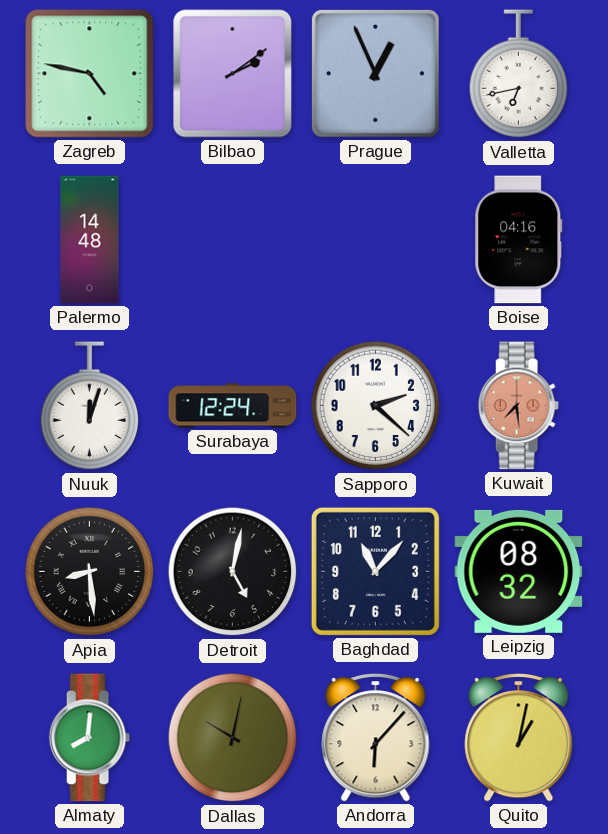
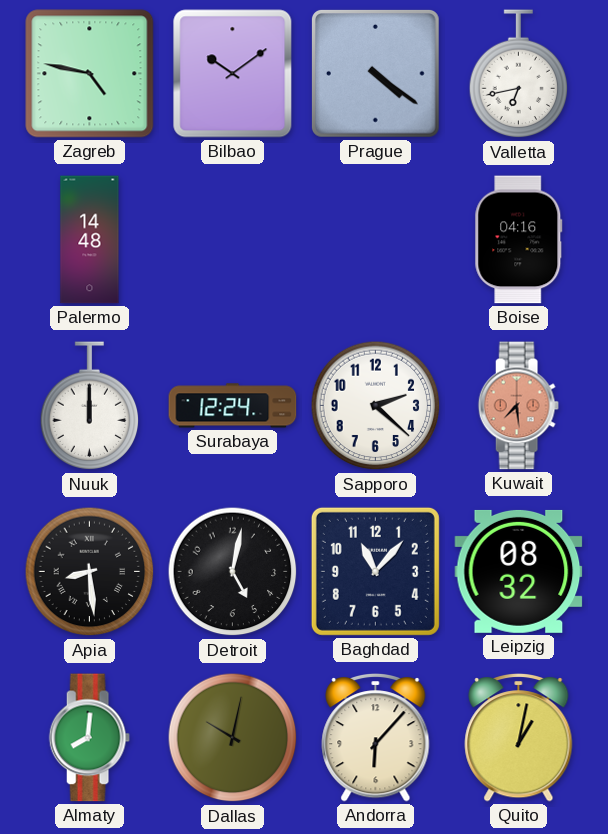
Bilbao: 2:09 -> 10:09
Prague: 12:56 -> 4:21
Nuuk: 12:03 -> 12:00
